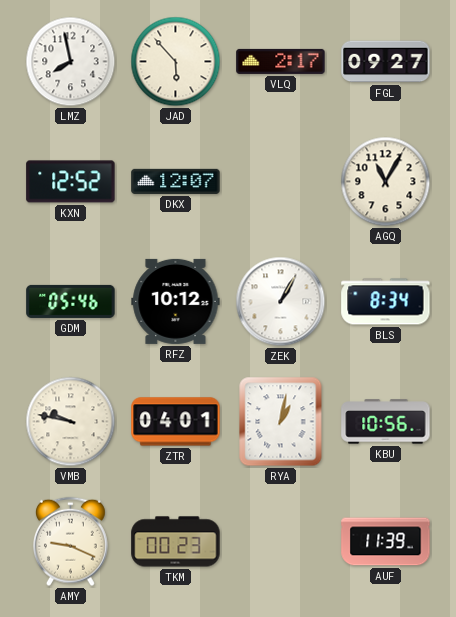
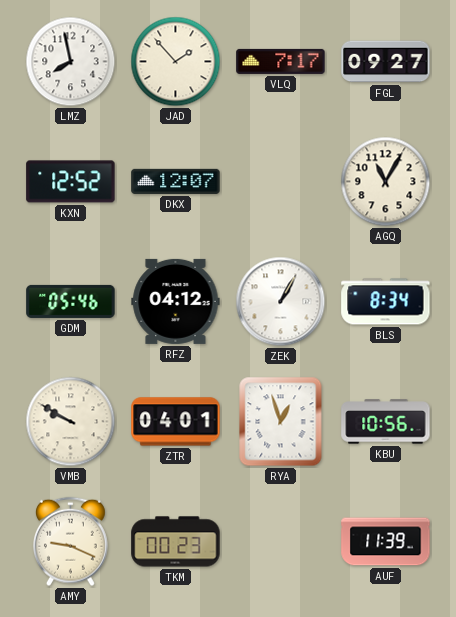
JAD: 5:53 -> 1:53
VLQ: 2:17 -> 7:17
RFZ: 10:12 -> 04:12
VMB: 9:47 -> 9:50
RYA: 1:02 -> 12:57
